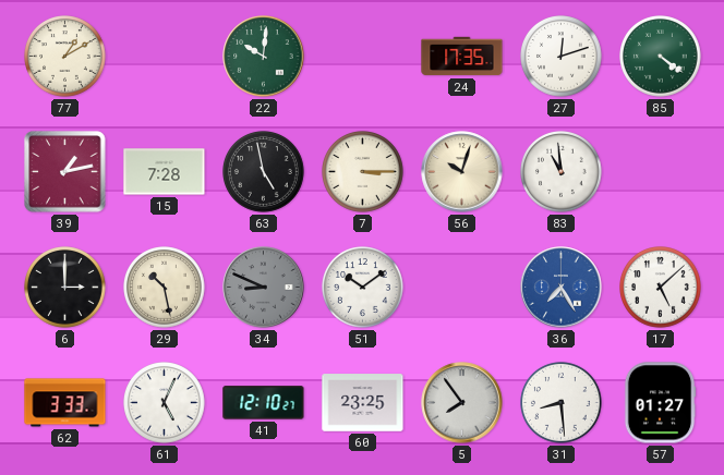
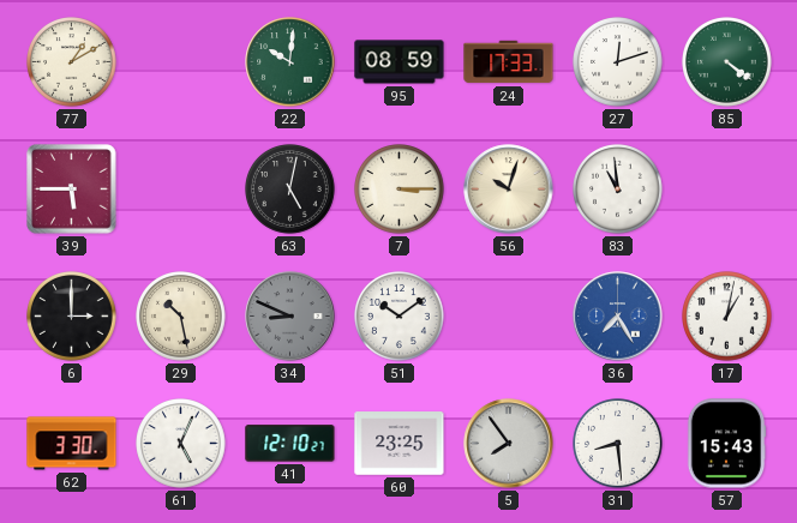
95: none -> 08:59
24: 17:35 -> 17:33
39: 1:13 -> 5:45
15: 7:28 -> none
63: 4:58 -> 5:02
17: 5:08 -> 1:02
62: 3:33 -> 3:30
57: 01:27 -> 15:43
